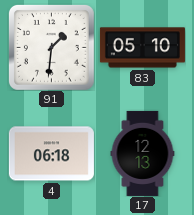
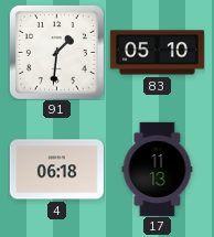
17: 12:13 -> 11:13
